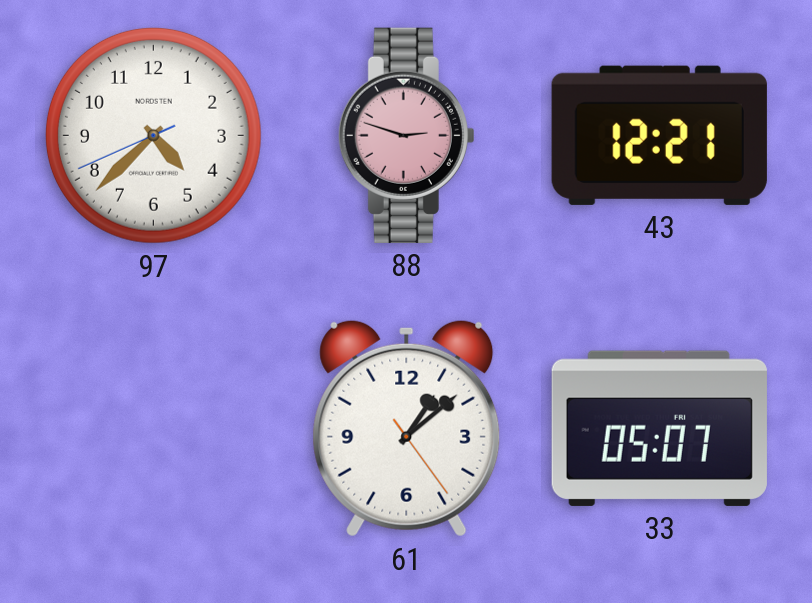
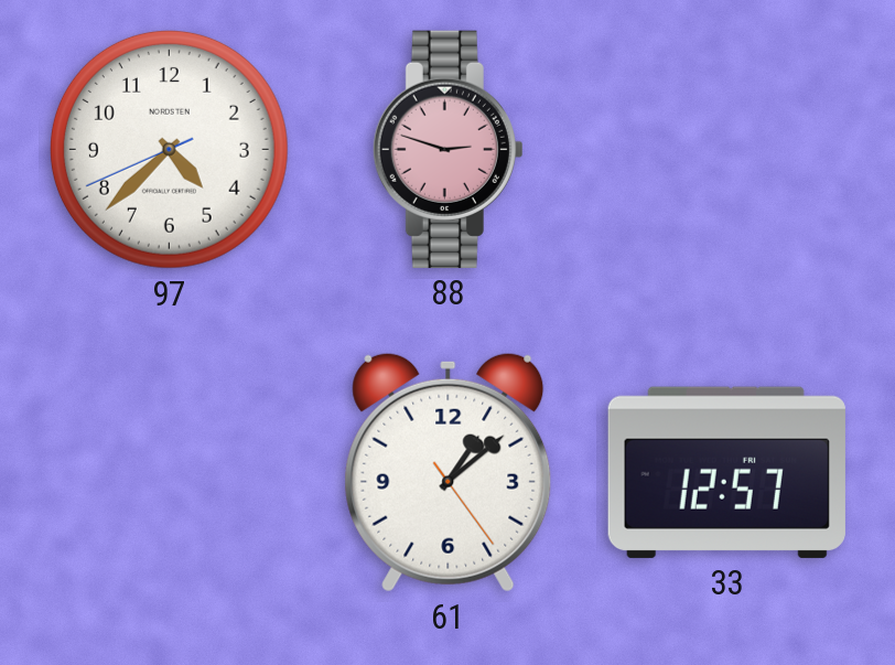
43: 12:21 -> none
33: 05:07 -> 12:57
